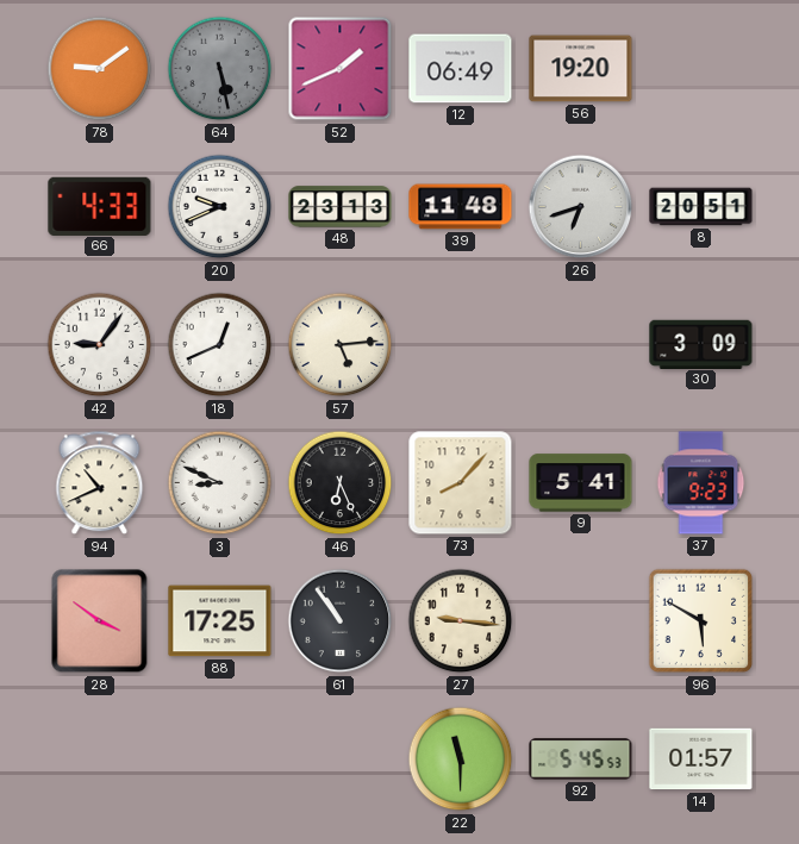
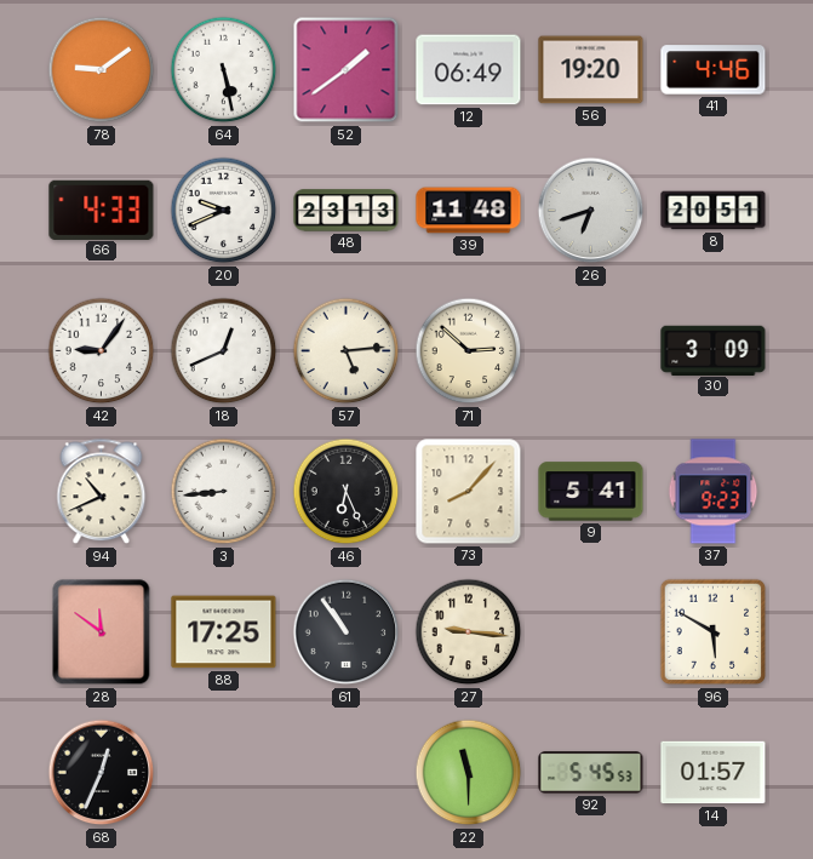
64 dial: grey -> white
52: 1:41 -> 1:39
41: none -> 4:46
71: none -> 2:52
3: 8:49 -> 8:44
28: 3:51 -> 11:51
68: none -> 12:34
